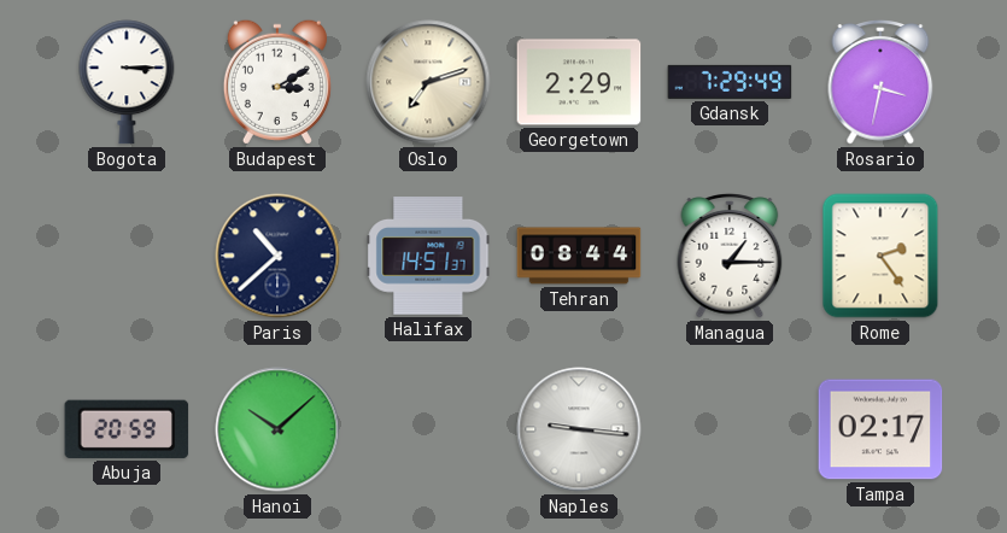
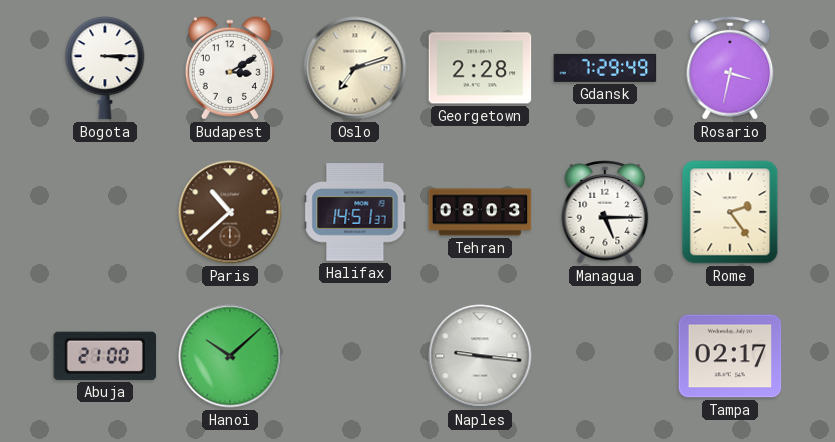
Georgetown: 2:29 -> 2:28
Paris dial: navy -> brown
Tehran: 08:44 -> 08:03
Managua: 1:15 -> 5:15
Abuja: 20:59 -> 21:00
